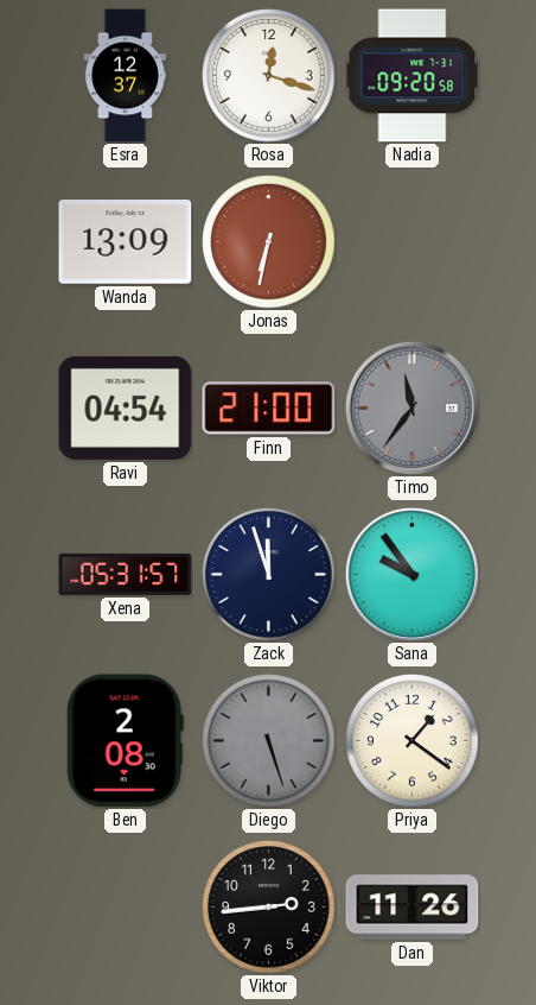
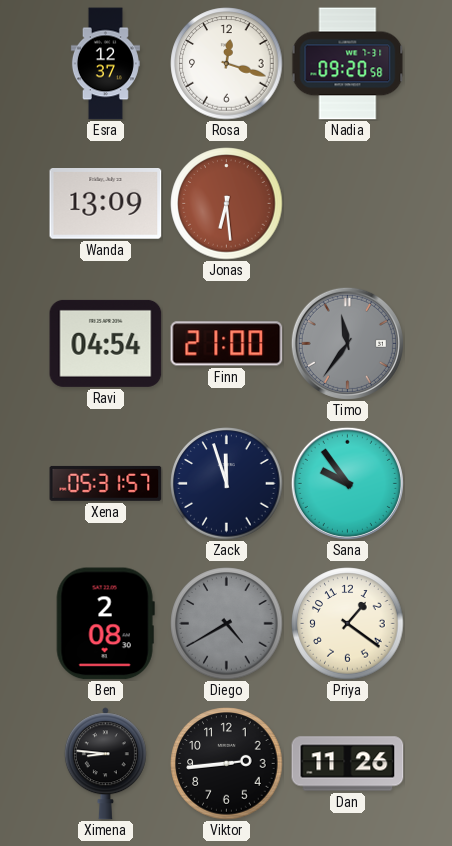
Jonas: 6:32 -> 6:29
Diego: 5:27 -> 4:40
Ximena: none -> 8:46
